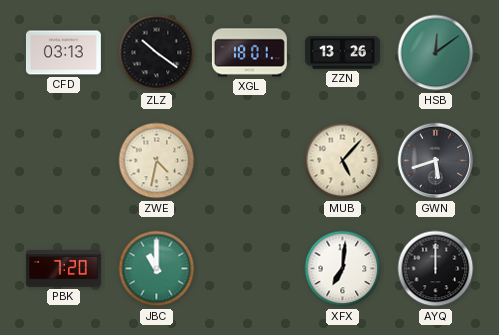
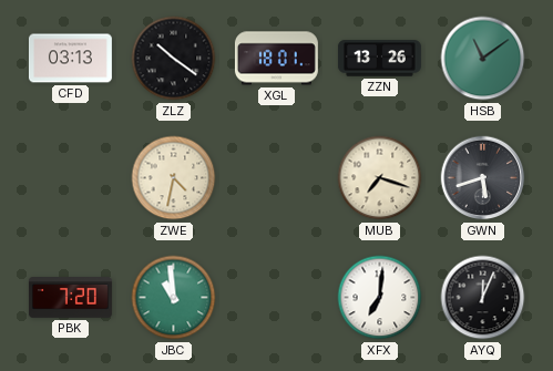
HSB: 12:09 -> 11:09
MUB: 5:07 -> 7:18
JBC: 11:00 -> 10:59
AYQ: 12:00 -> 12:04
